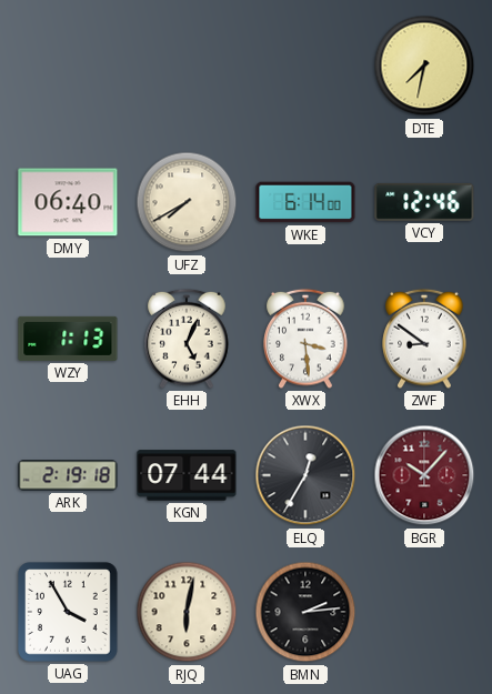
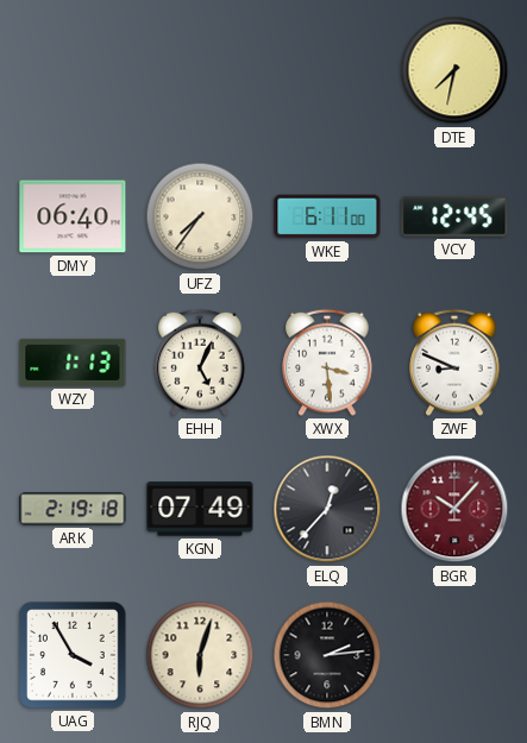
UFZ: 7:40 -> 7:36
WKE: 6:14 -> 6:11
VCY: 12:46 -> 12:45
ZWF: 8:51 -> 8:49
KGN: 07:44 -> 07:49
ELQ: 12:35 -> 12:37
RJQ: 6:02 -> 6:03
